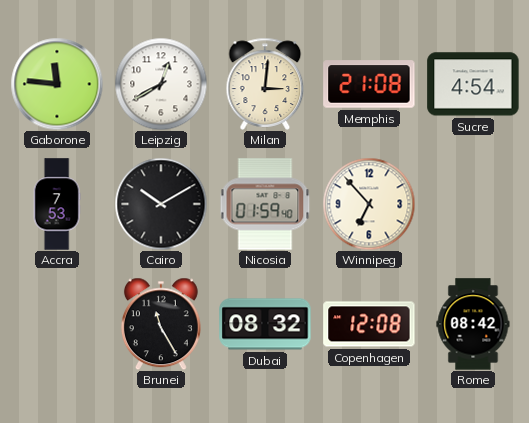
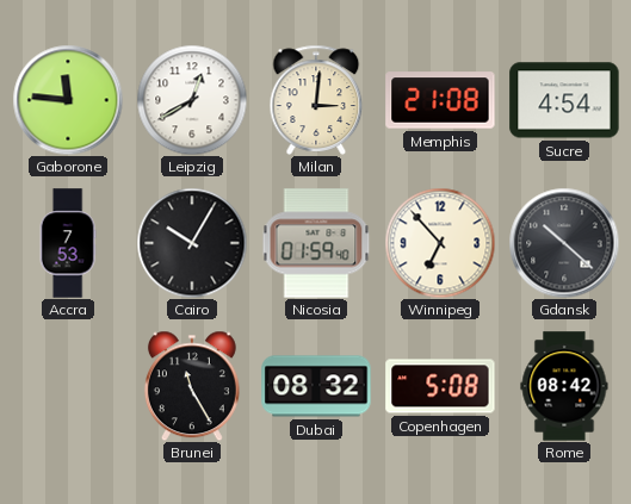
Cairo: 10:10 -> 10:05
Gdansk: none -> 10:22
Copenhagen: 12:08 -> 5:08
